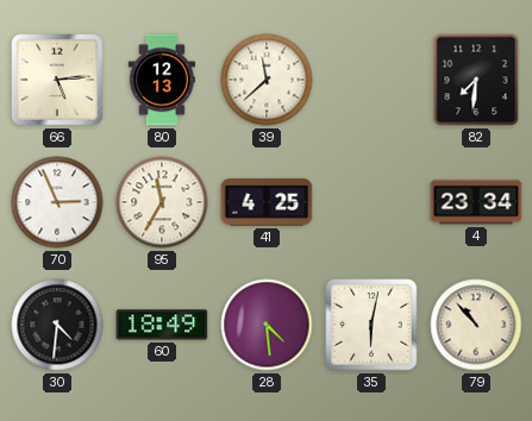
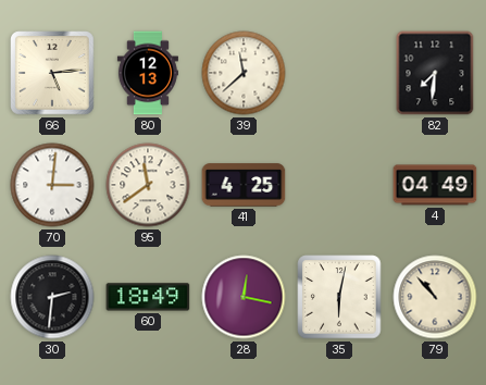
70: 2:56 -> 3:01
95: 11:35 -> 11:39
4: 23:34 -> 04:49
30: 4:31 -> 2:31
28: 4:29 -> 12:17
